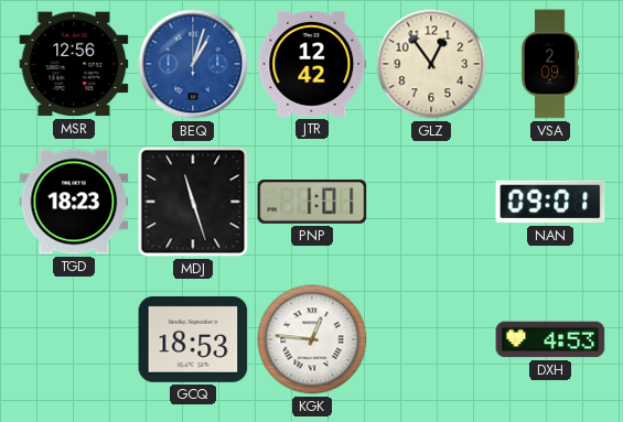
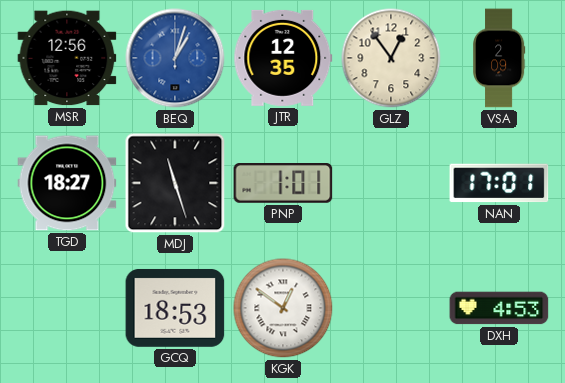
JTR: 12:42 -> 12:35
TGD: 18:23 -> 18:27
NAN: 09:01 -> 17:01
KGK: 12:46 -> 12:51
